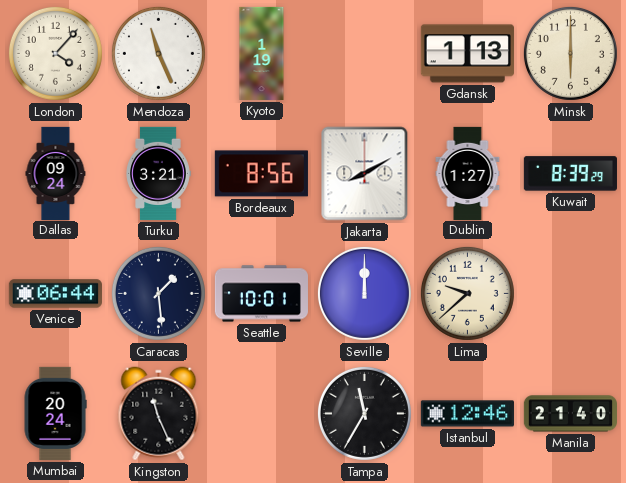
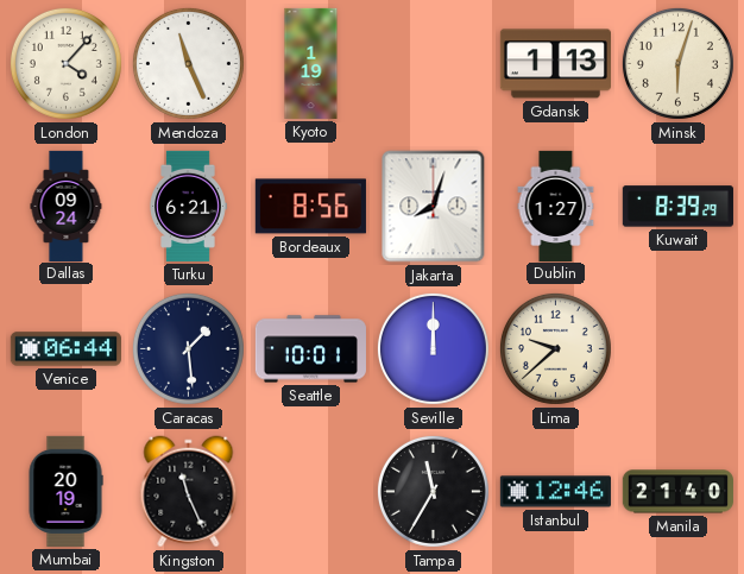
Minsk: 6:00 -> 6:03
Turku: 3:21 -> 6:21
Jakarta: 8:10 -> 8:03
Mumbai: 20:24 -> 20:19
